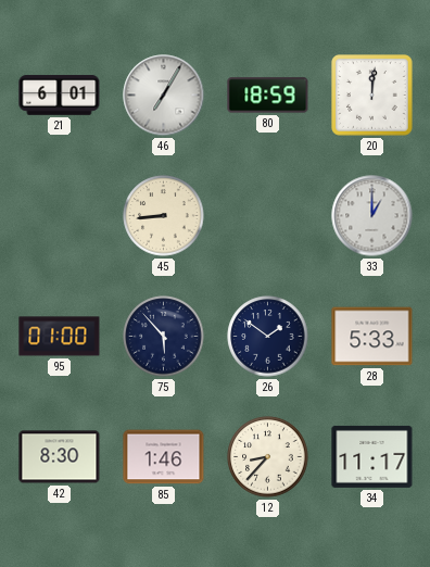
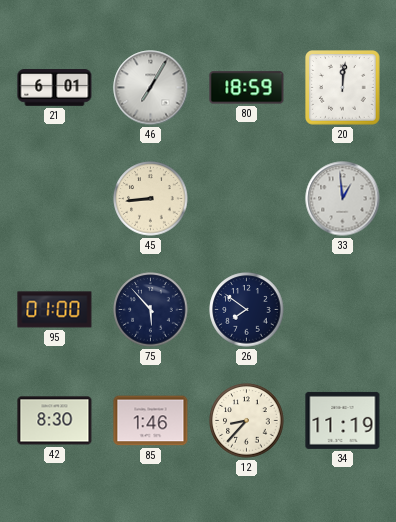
33: 1:00 -> 12:59
26: 1:51 -> 7:51
28: 5:33 -> none
34: 11:17 -> 11:19
